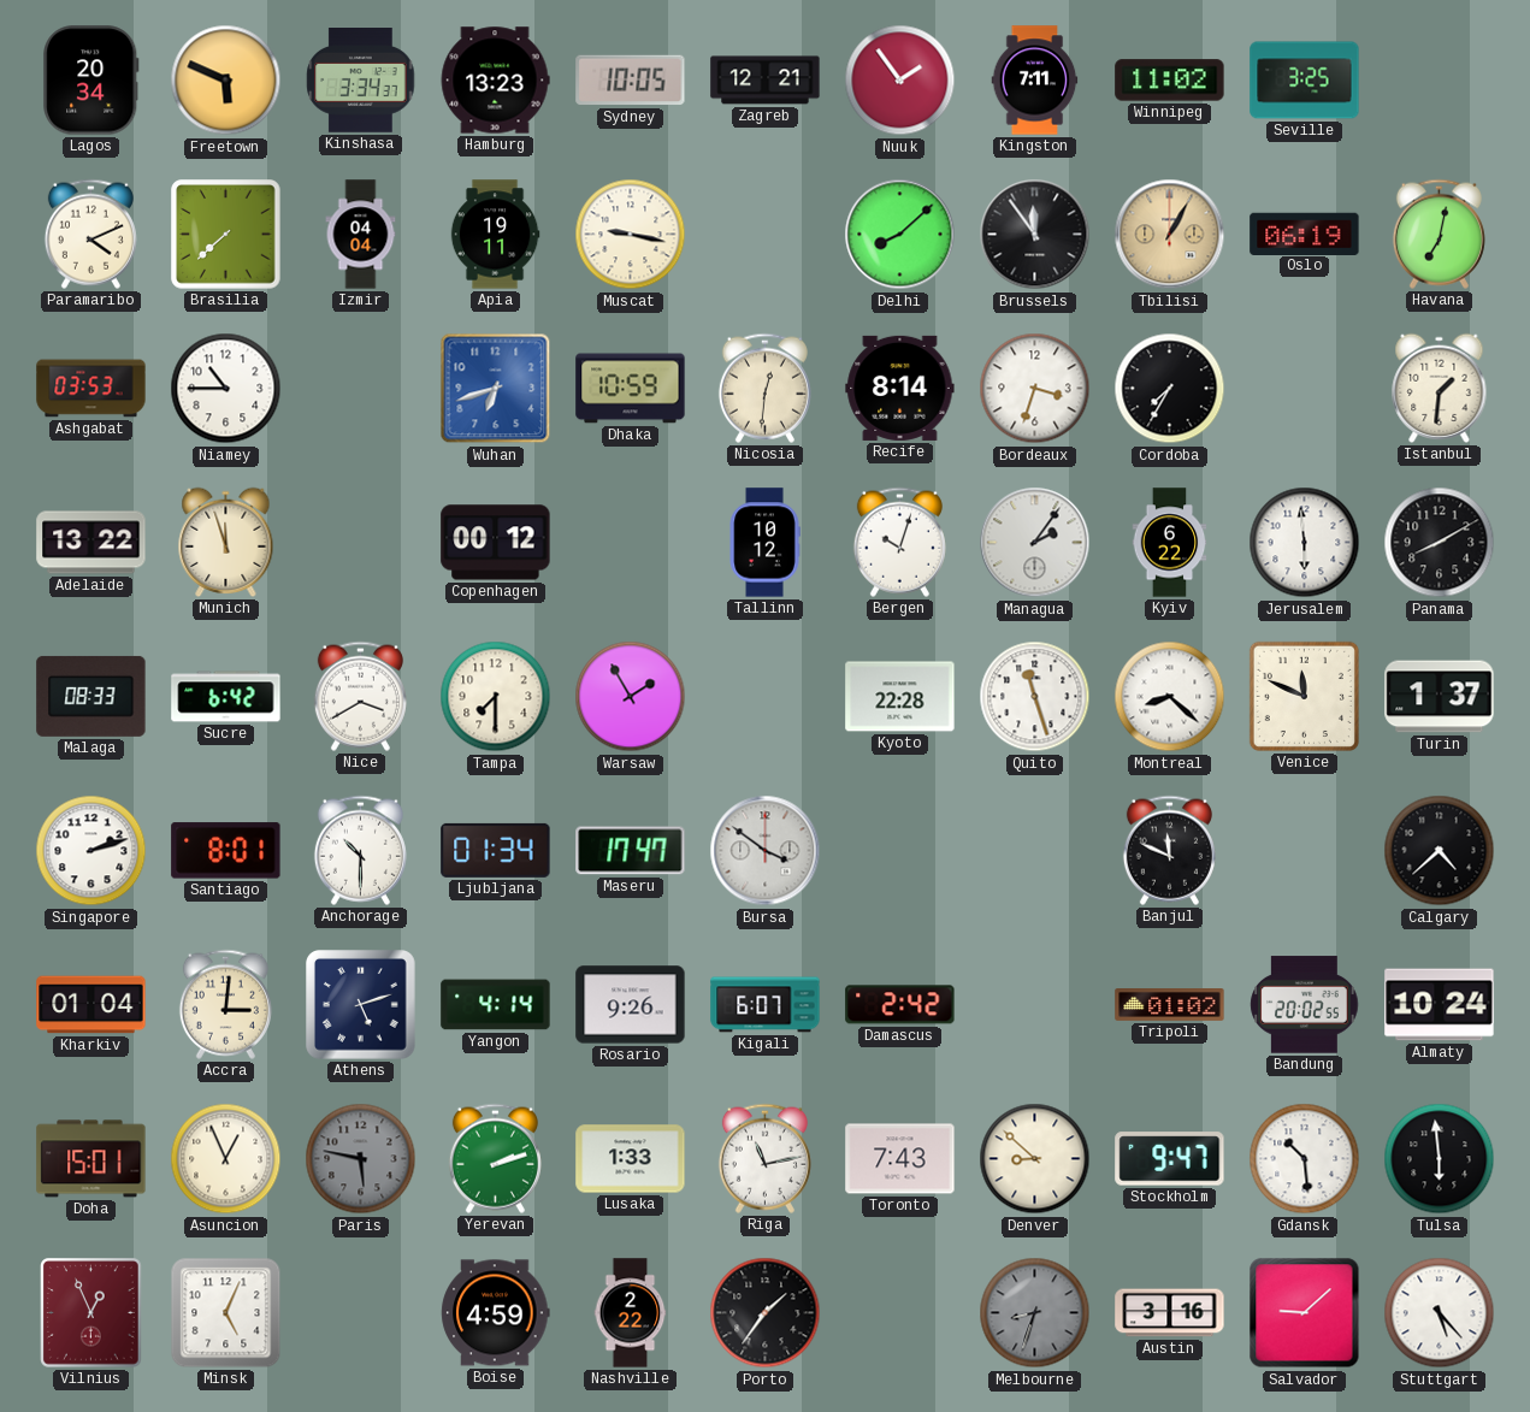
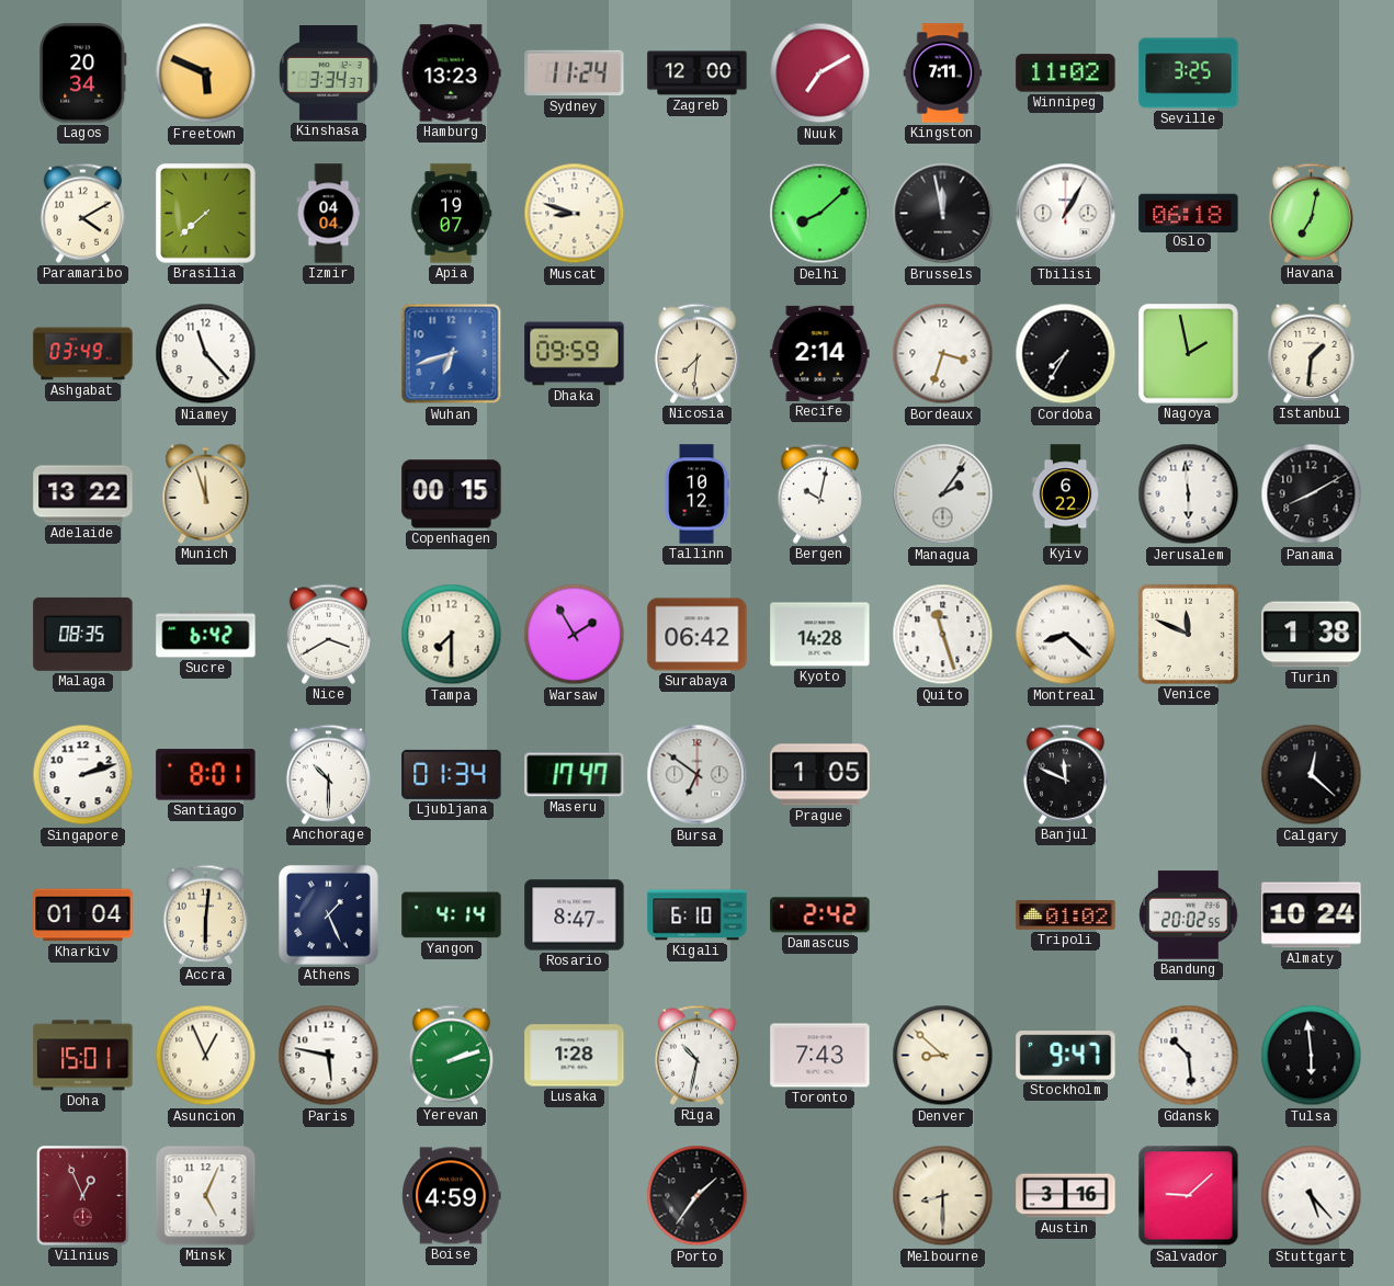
Sydney: 10:05 -> 11:24
Zagreb: 12:21 -> 12:00
Nuuk: 1:54 -> 7:10
Paramaribo: 4:11 -> 4:10
Apia: 19:11 -> 19:07
Muscat: 9:17 -> 8:48
Brussels: 11:54 -> 11:58
Tbilisi dial: champagne -> white
Oslo: 06:19 -> 06:18
Ashgabat: 03:53 -> 03:49
Niamey: 10:45 -> 11:23
Dhaka: 10:59 -> 09:59
Nicosia: 12:31 -> 7:31
Recife: 8:14 -> 2:14
Nagoya: none -> 1:58
Copenhagen: 00:12 -> 00:15
Bergen: 10:03 -> 10:02
Malaga: 08:33 -> 08:35
Surabaya: none -> 06:42
Kyoto: 22:28 -> 14:28
Turin: 1:37 -> 1:38
Bursa: 3:51 -> 6:51
Prague: none -> 1:05
Calgary: 4:38 -> 12:22
Accra: 3:01 -> 6:01
Athens: 5:12 -> 1:26
Rosario: 9:26 -> 8:47
Kigali: 6:07 -> 6:10
Paris dial: grey -> white
Lusaka: 1:33 -> 1:28
Riga: 11:13 -> 10:32
Nashville: 2:22 -> none
Melbourne: 8:33 -> 8:30
Melbourne dial: grey -> cream
